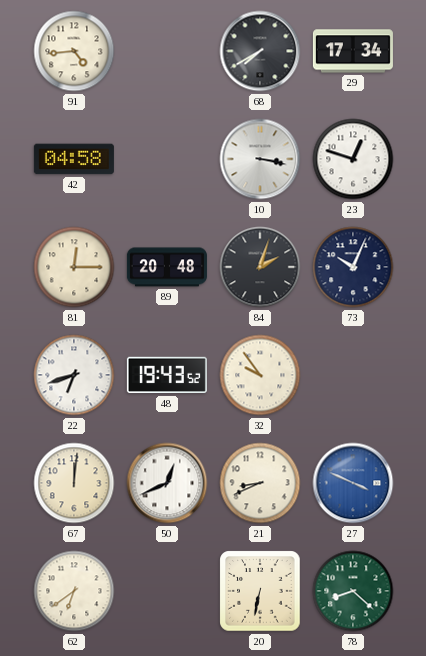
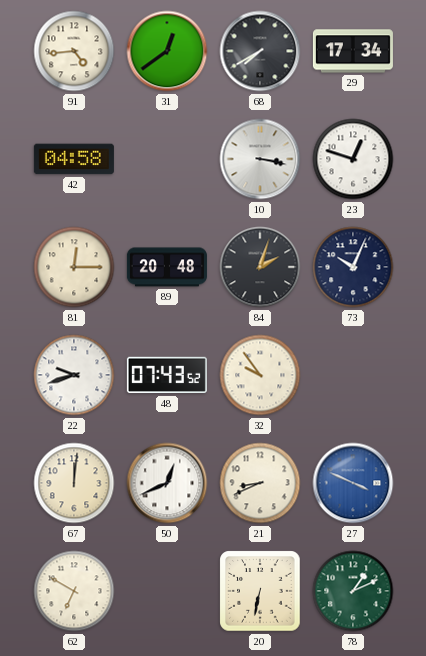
31: none -> 12:39
22: 6:42 -> 9:42
48: 19:43 -> 07:43
62: 6:39 -> 6:50
78: 8:22 -> 1:11
